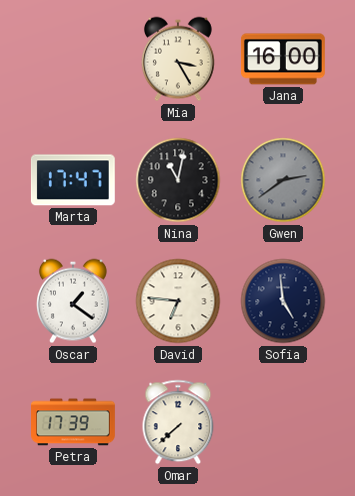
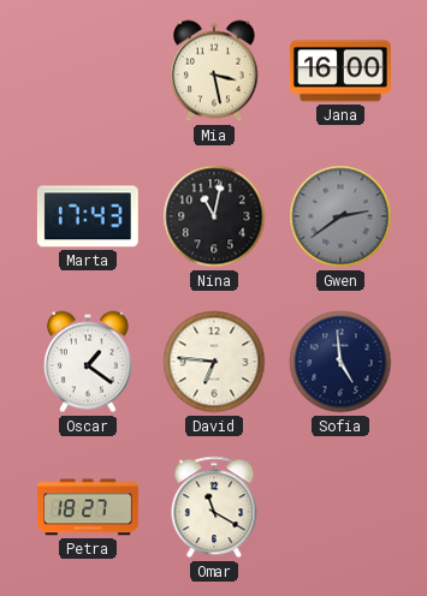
Mia: 3:25 -> 3:28
Marta: 17:47 -> 17:43
Petra: 17:39 -> 18:27
Omar: 7:38 -> 11:20
